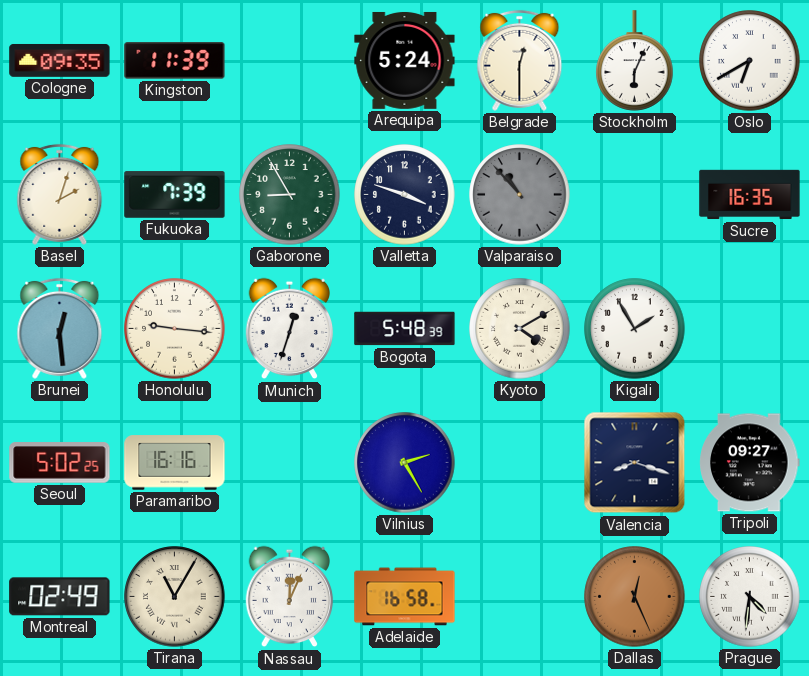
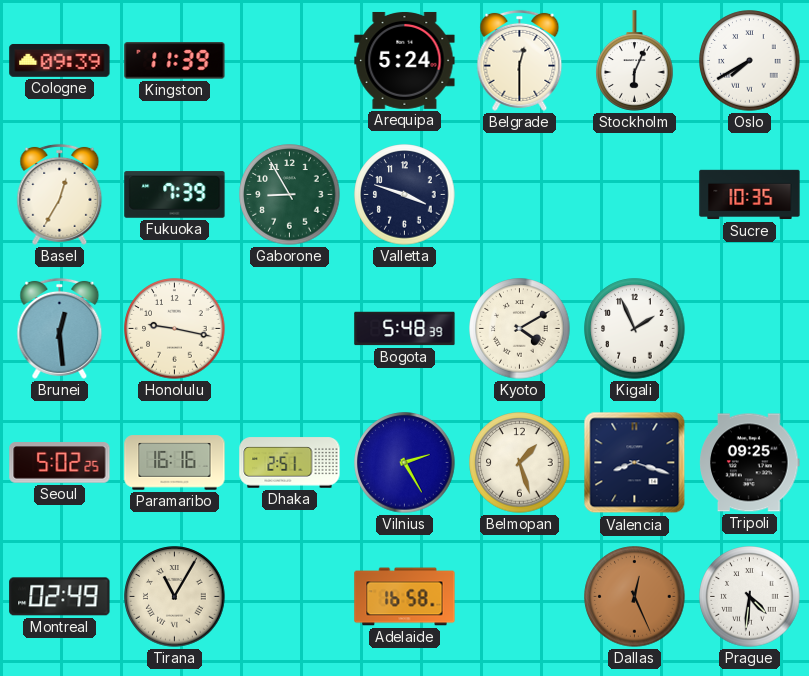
Cologne: 09:35 -> 09:39
Oslo: 6:40 -> 7:40
Basel: 2:03 -> 12:35
Valparaiso: 10:53 -> none
Sucre: 16:35 -> 10:35
Honolulu: 9:16 -> 9:17
Munich: 12:33 -> none
Kigali: 1:55 -> 1:56
Dhaka: none -> 2:51
Belmopan: none -> 1:27
Tripoli: 09:27 -> 09:25
Nassau: 12:04 -> none
